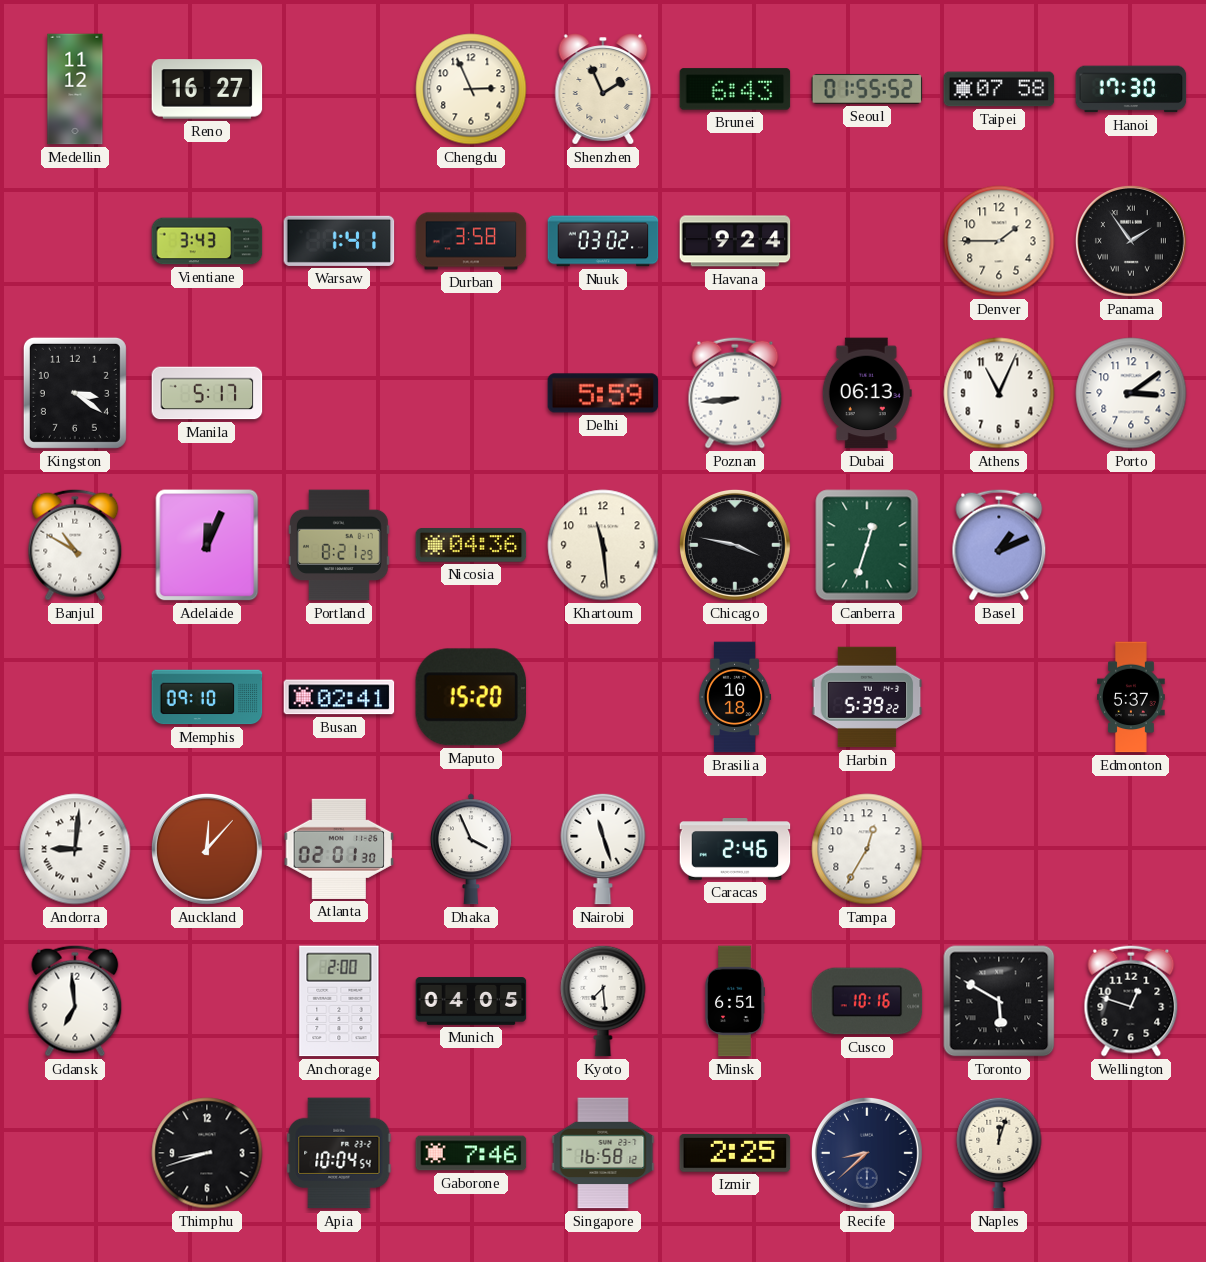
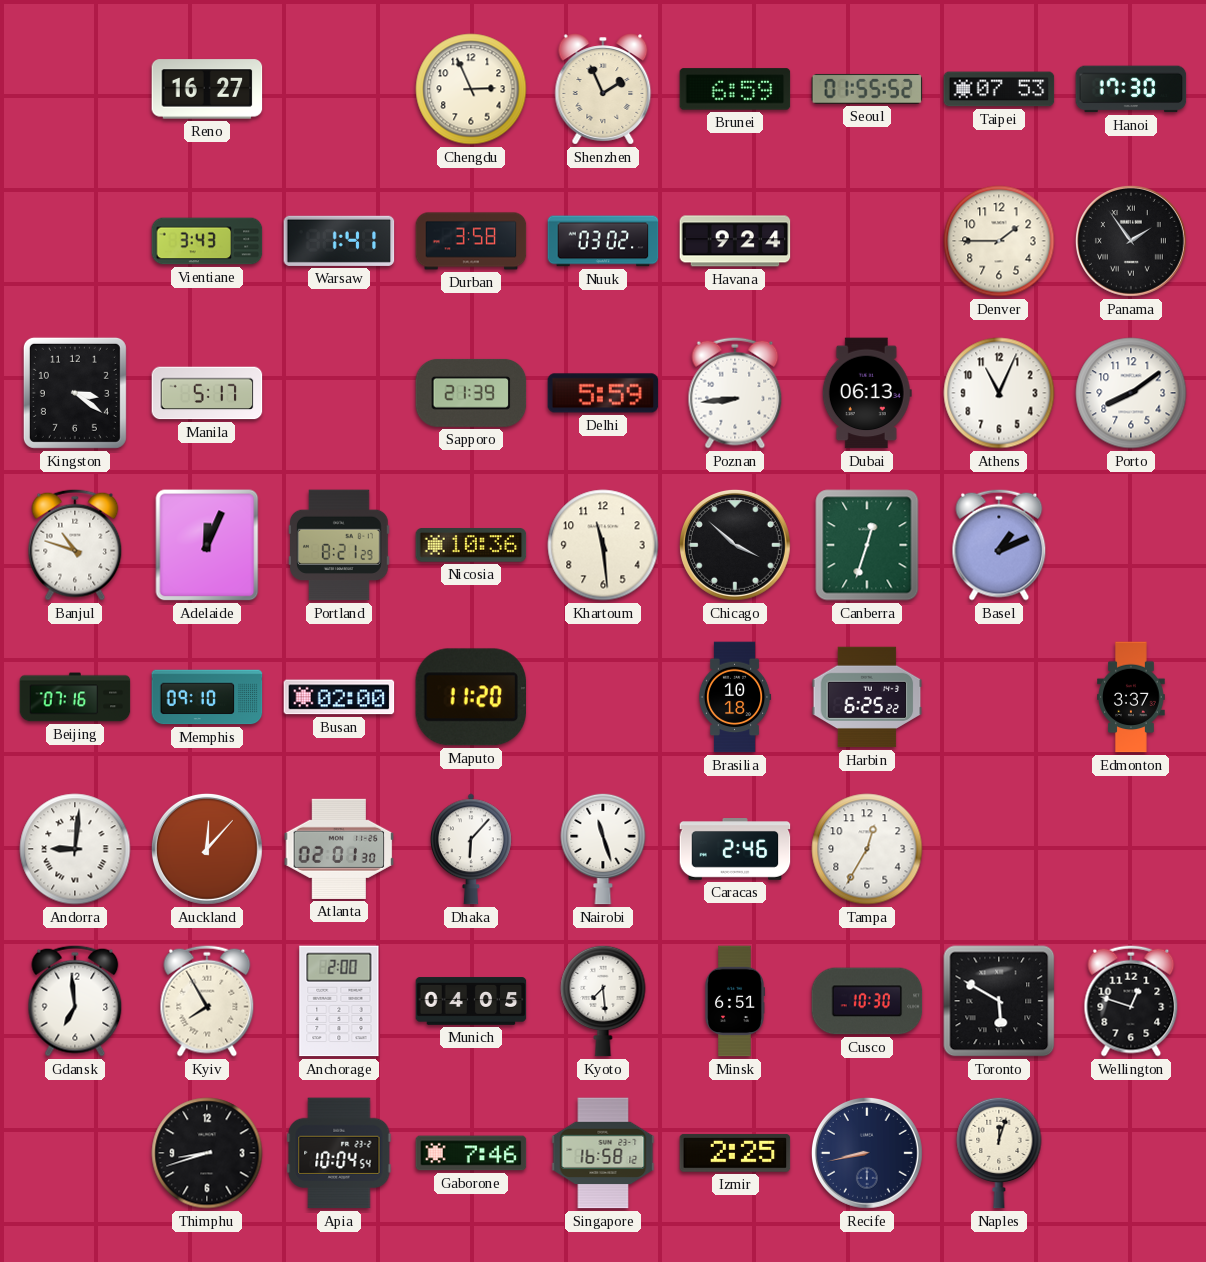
Medellin: 11:12 -> none
Brunei: 6:43 -> 6:59
Taipei: 07:58 -> 07:53
Sapporo: none -> 21:39
Porto: 3:09 -> 8:09
Banjul: 10:50 -> 10:48
Nicosia: 04:36 -> 10:36
Chicago: 3:47 -> 3:52
Beijing: none -> 07:16
Busan: 02:41 -> 02:00
Maputo: 15:20 -> 11:20
Harbin: 5:39 -> 6:25
Edmonton: 5:37 -> 3:37
Dhaka: 3:56 -> 6:07
Kyiv: none -> 7:55
Cusco: 10:16 -> 10:30
Recife: 8:38 -> 8:43
